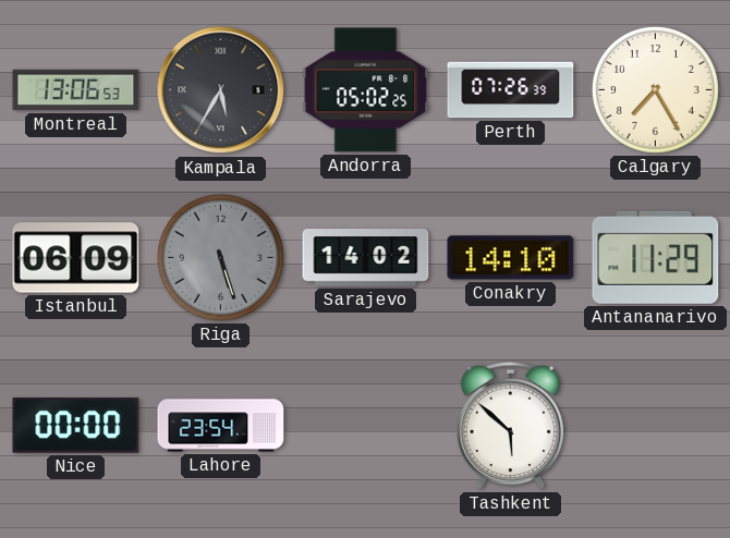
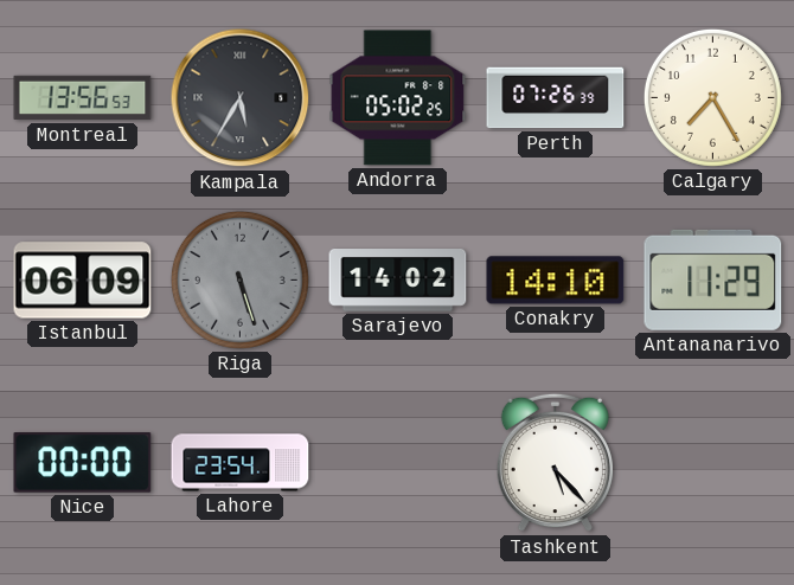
Montreal: 13:06 -> 13:56
Tashkent: 5:52 -> 5:23
